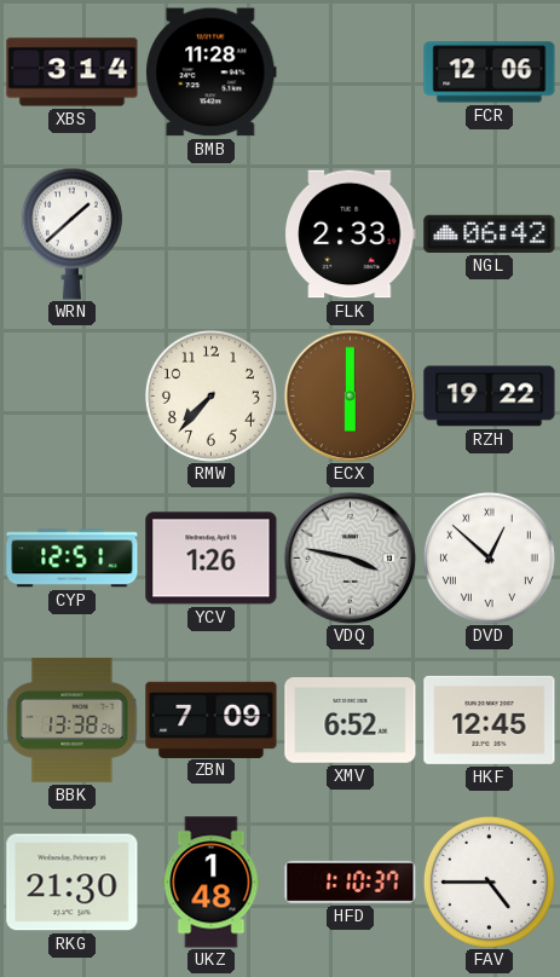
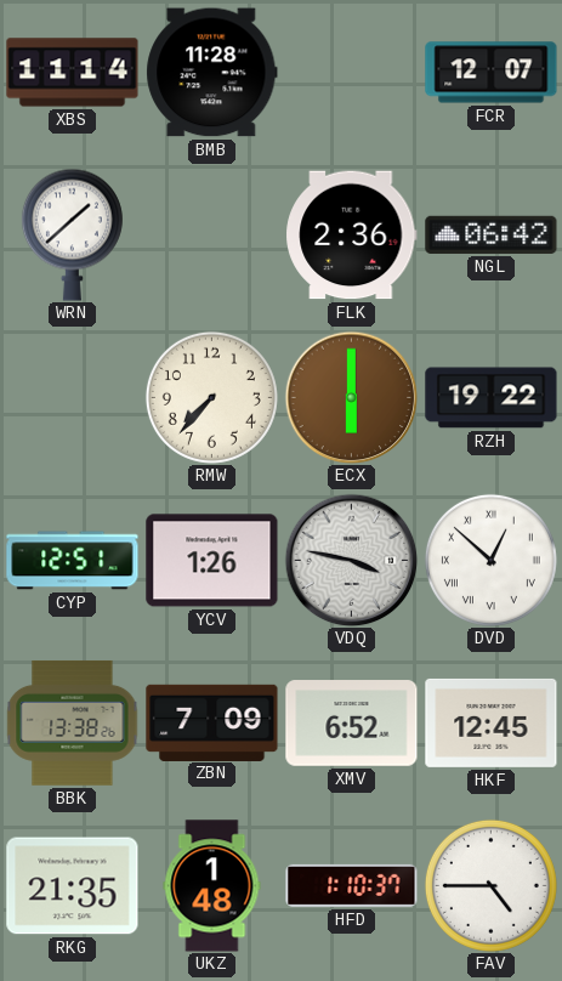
XBS: 3:14 -> 11:14
FCR: 12:06 -> 12:07
FLK: 2:33 -> 2:36
RKG: 21:30 -> 21:35
